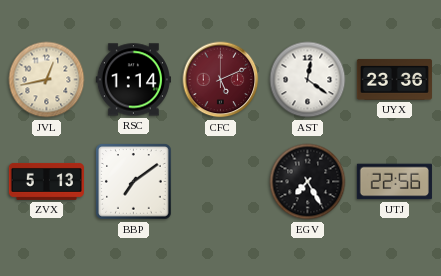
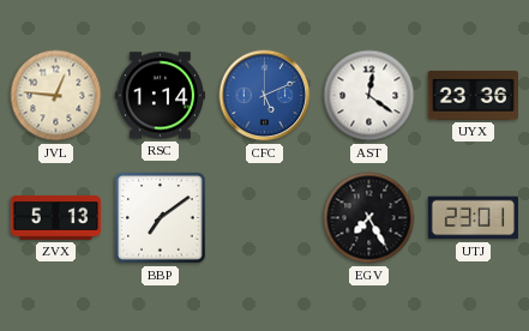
JVL: 12:43 -> 12:46
CFC dial: burgundy -> blue
UTJ: 22:56 -> 23:01
